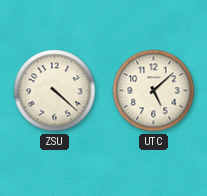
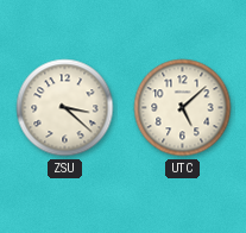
ZSU: 4:22 -> 3:22
